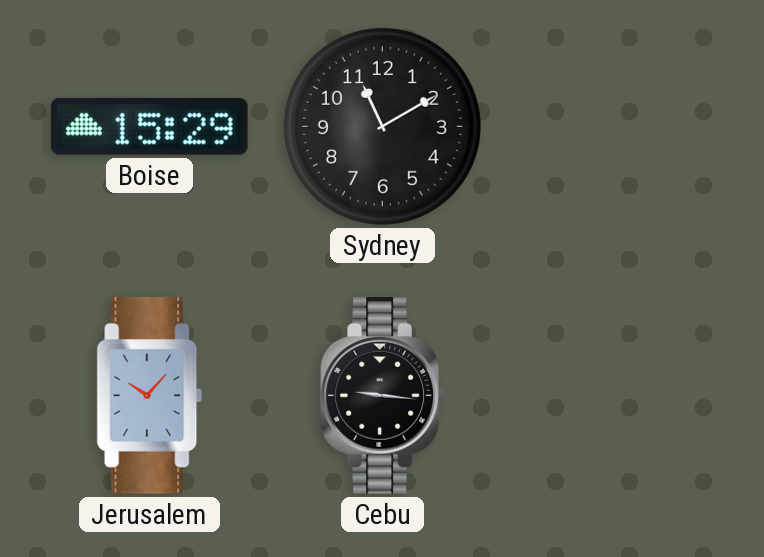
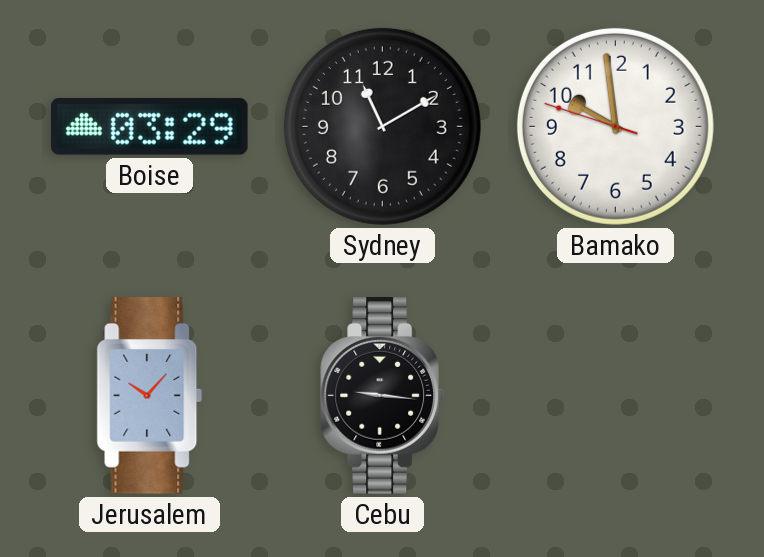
Boise: 15:29 -> 03:29
Bamako: none -> 9:58
